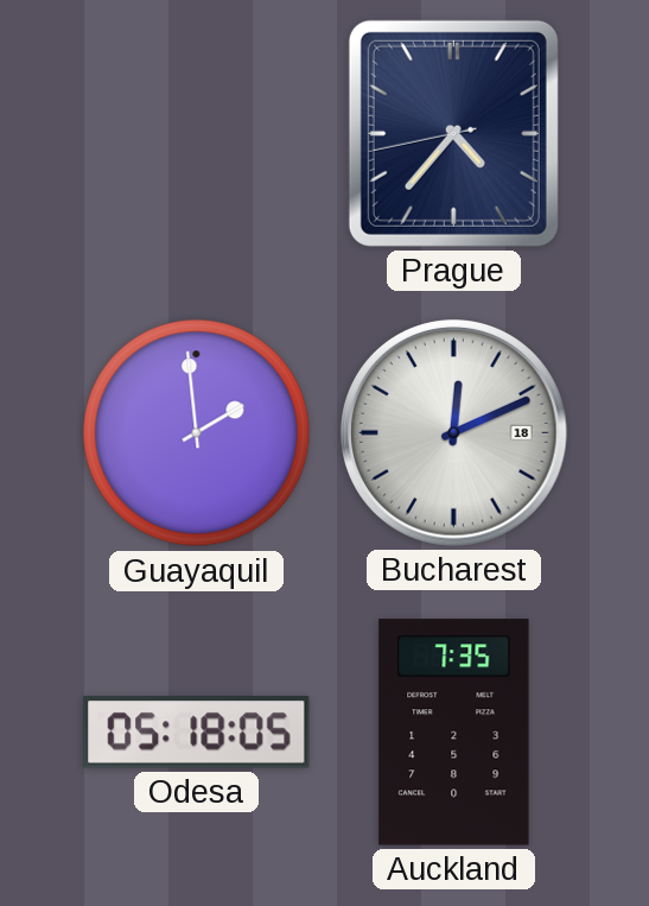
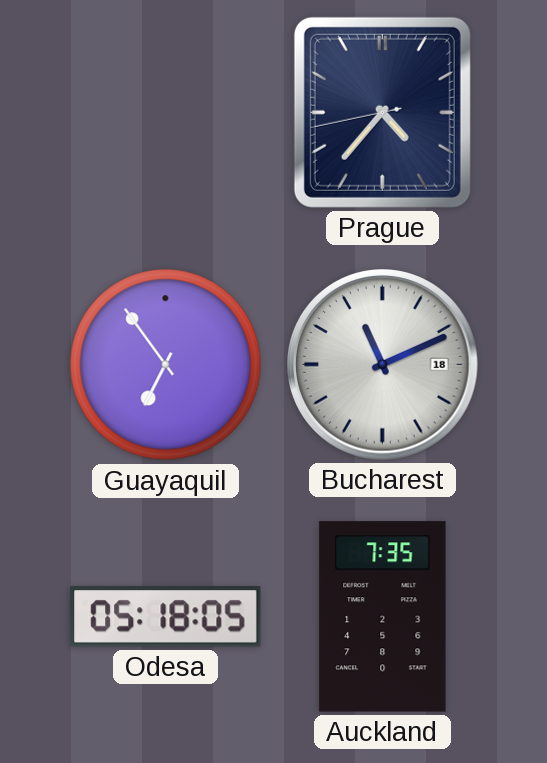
Guayaquil: 1:59 -> 6:54
Bucharest: 12:11 -> 11:11
